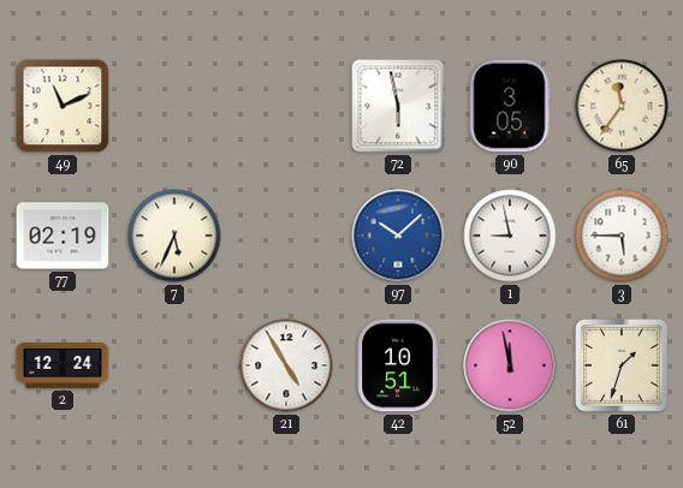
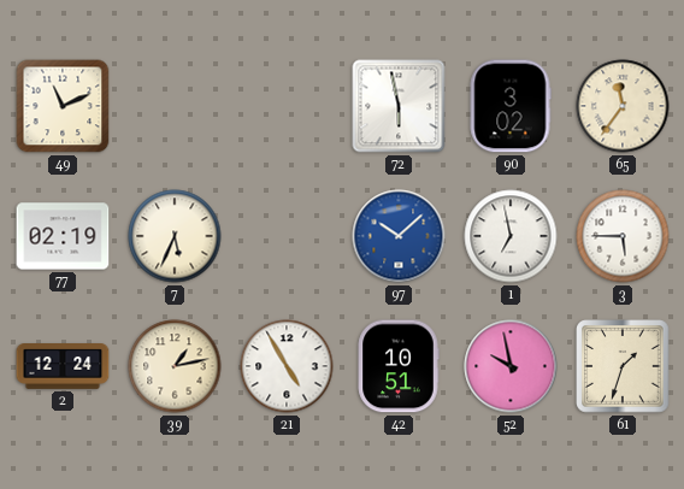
90: 3:05 -> 3:02
1: 8:58 -> 6:58
39: none -> 1:13
52: 11:58 -> 9:58
